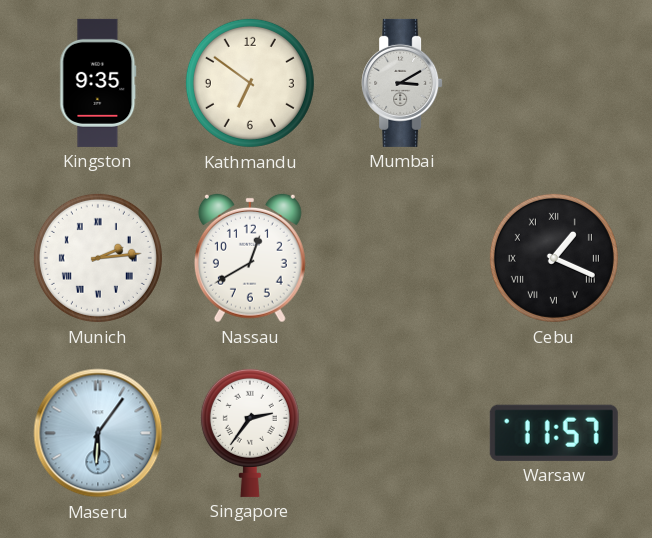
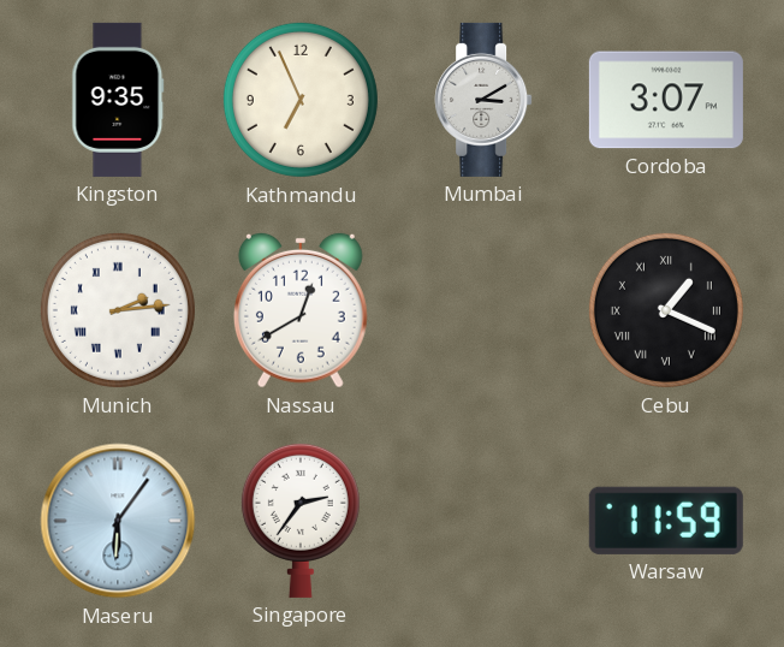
Kathmandu: 6:51 -> 6:56
Cordoba: none -> 3:07
Warsaw: 11:57 -> 11:59
